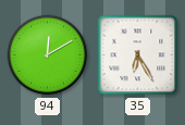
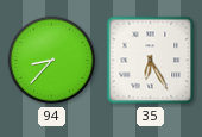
94: 12:10 -> 8:37
